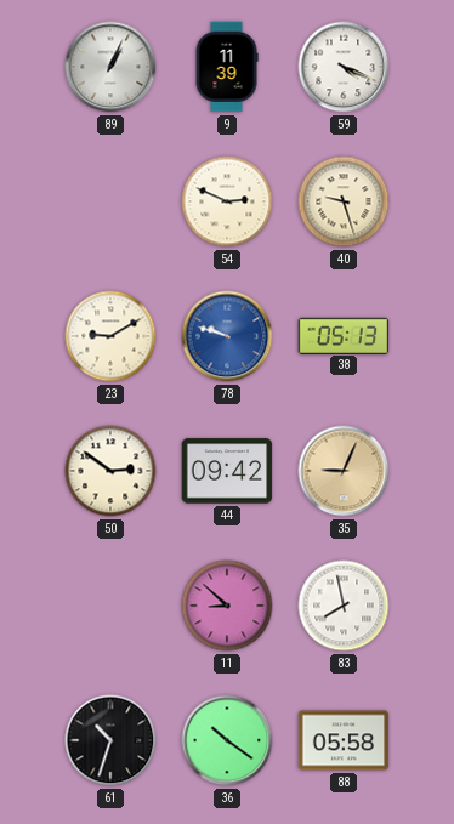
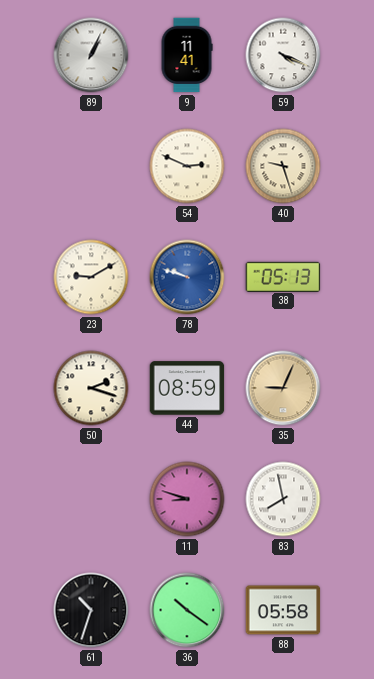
9: 11:39 -> 11:41
50: 2:51 -> 2:18
44: 09:42 -> 08:59
11: 8:52 -> 8:48
